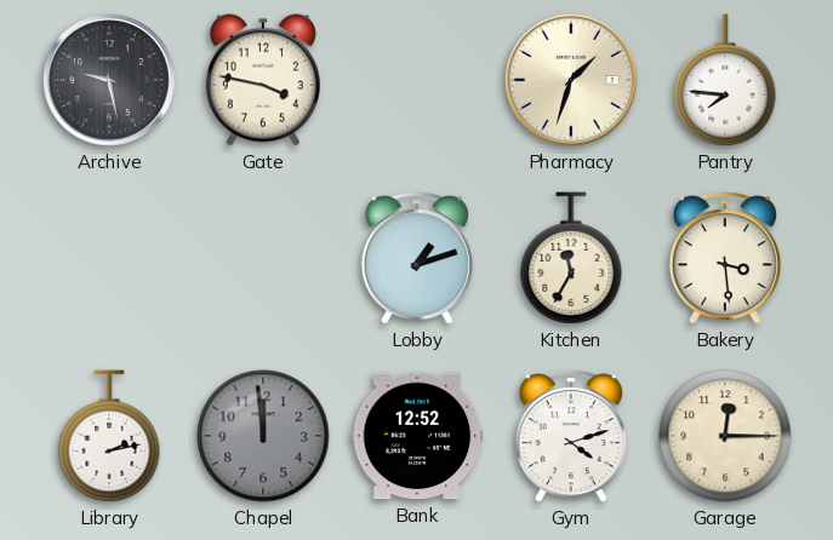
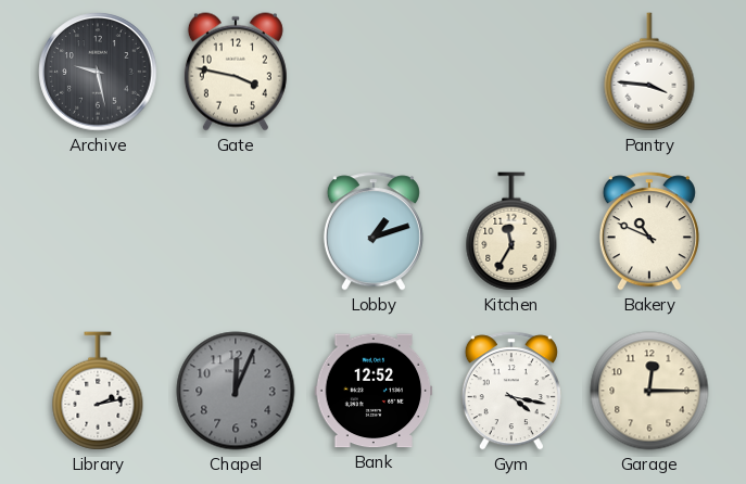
Pharmacy: 1:33 -> none
Pantry: 7:46 -> 3:46
Bakery: 3:29 -> 10:49
Chapel: 11:59 -> 12:04
Gym: 4:12 -> 4:17
